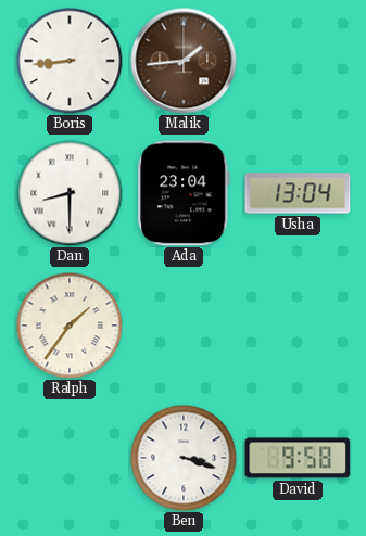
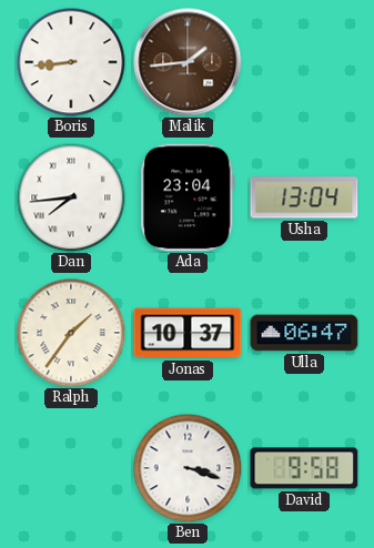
Dan: 8:30 -> 7:44
Jonas: none -> 10:37
Ulla: none -> 06:47
